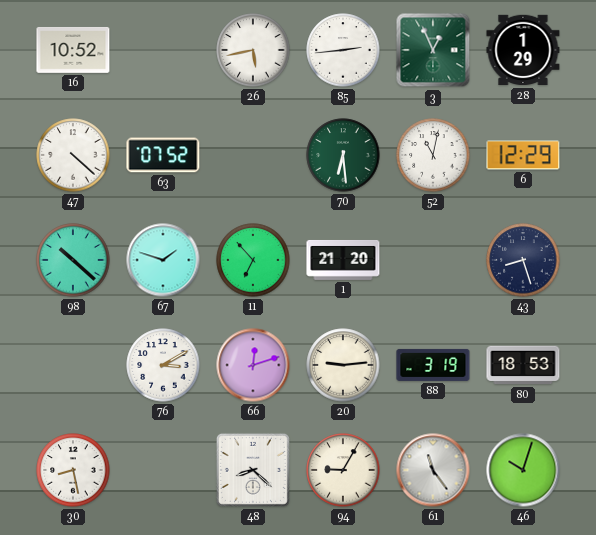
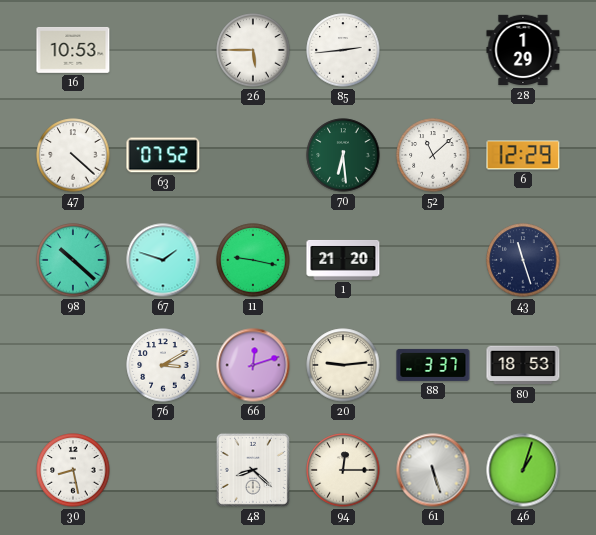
16: 10:52 -> 10:53
26: 5:43 -> 5:45
3: 12:56 -> none
52: 11:02 -> 11:08
11: 6:53 -> 9:17
43: 8:27 -> 11:27
88: 3:19 -> 3:37
94: 9:05 -> 12:15
61: 11:24 -> 5:27
46: 10:03 -> 1:03
